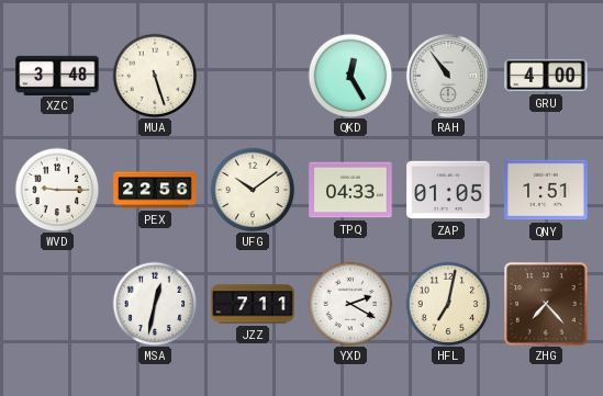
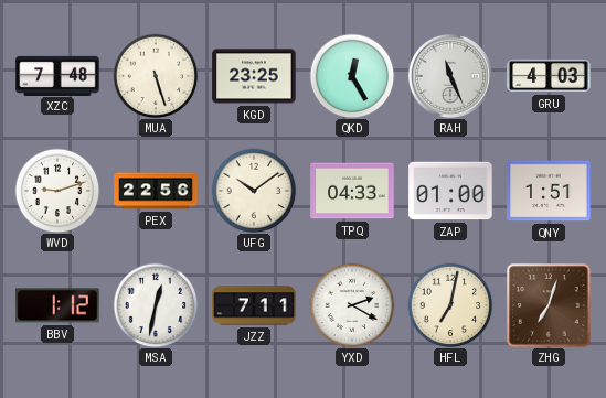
XZC: 3:48 -> 7:48
KGD: none -> 23:25
RAH: 10:54 -> 11:26
GRU: 4:00 -> 4:03
WVD: 9:15 -> 9:12
ZAP: 01:05 -> 01:00
BBV: none -> 1:12
ZHG: 7:23 -> 7:03
